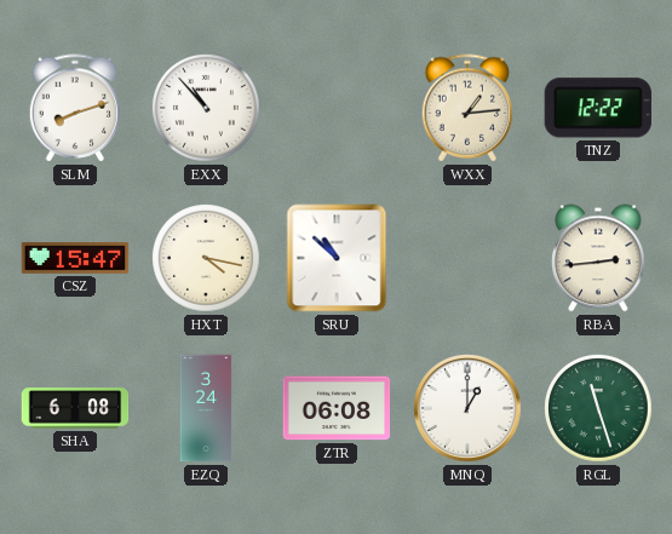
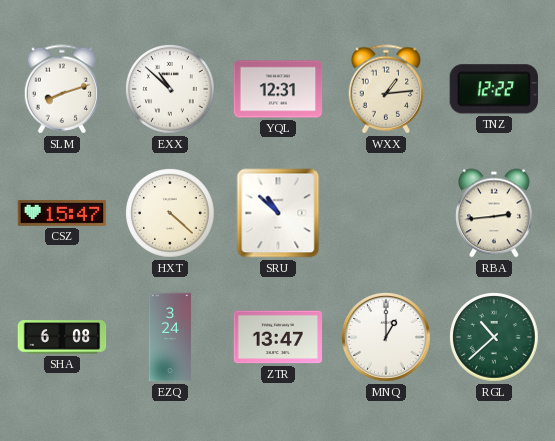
EXX: 10:53 -> 10:52
YQL: none -> 12:31
HXT: 4:17 -> 4:22
ZTR: 06:08 -> 13:47
RGL: 11:27 -> 10:38
